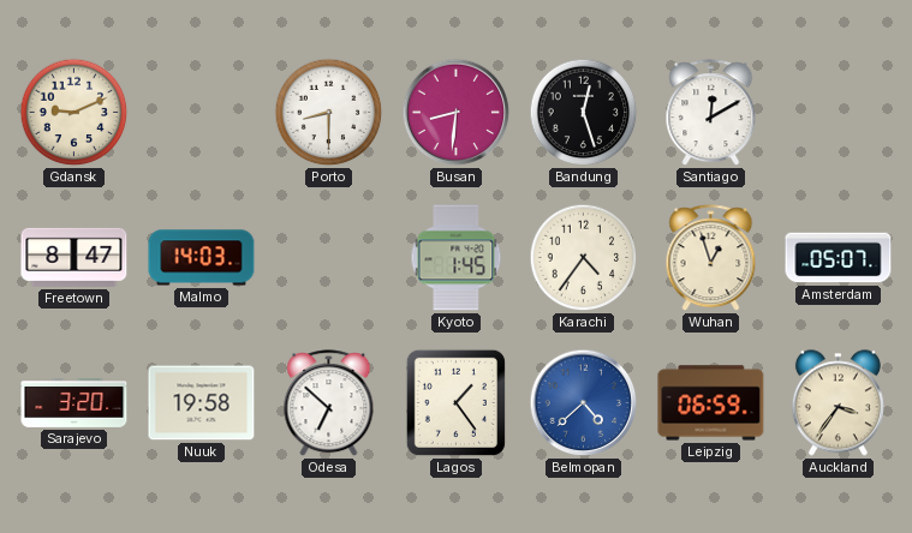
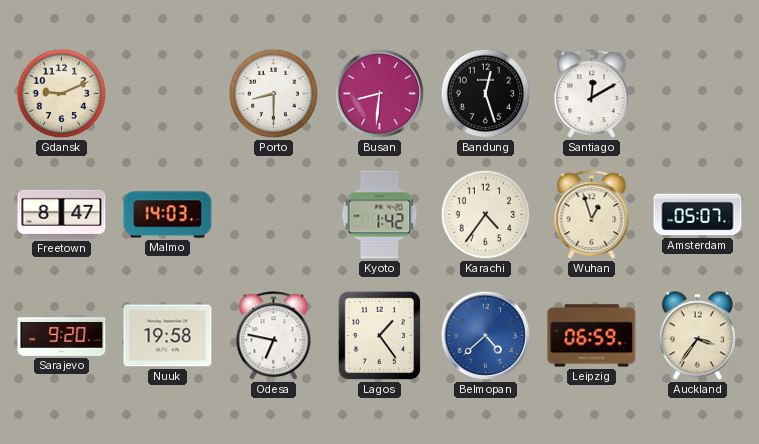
Kyoto: 1:45 -> 1:42
Sarajevo: 3:20 -> 9:20
Odesa: 6:52 -> 6:47
